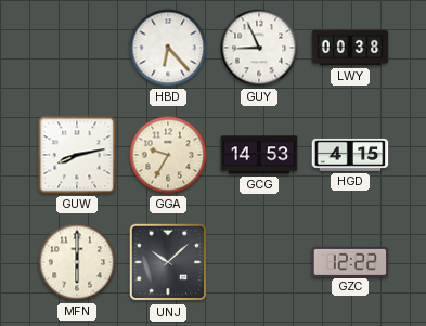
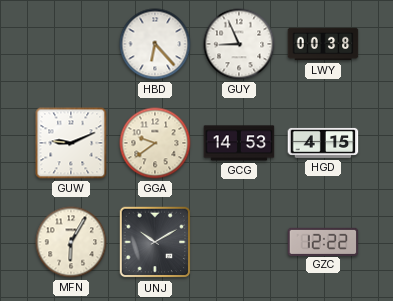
GUW: 8:13 -> 9:11
GGA: 9:35 -> 9:39
MFN: 6:00 -> 6:05
UNJ: 10:08 -> 10:10
